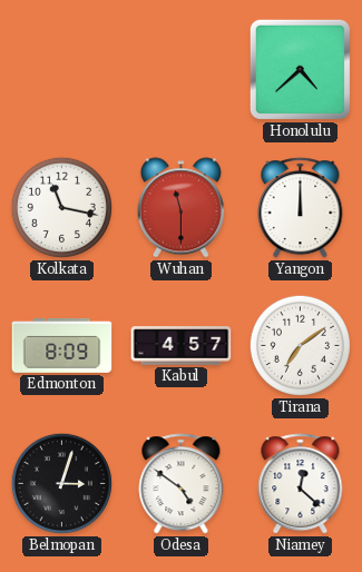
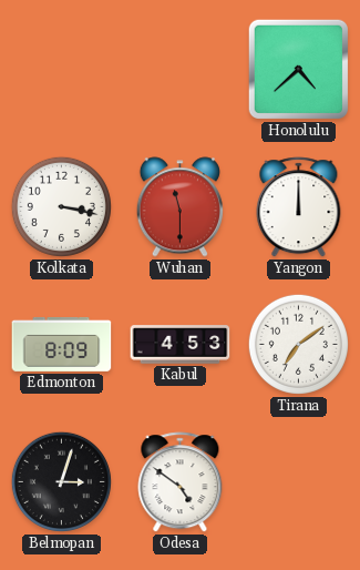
Kolkata: 11:17 -> 3:17
Kabul: 4:57 -> 4:53
Niamey: 12:22 -> none
